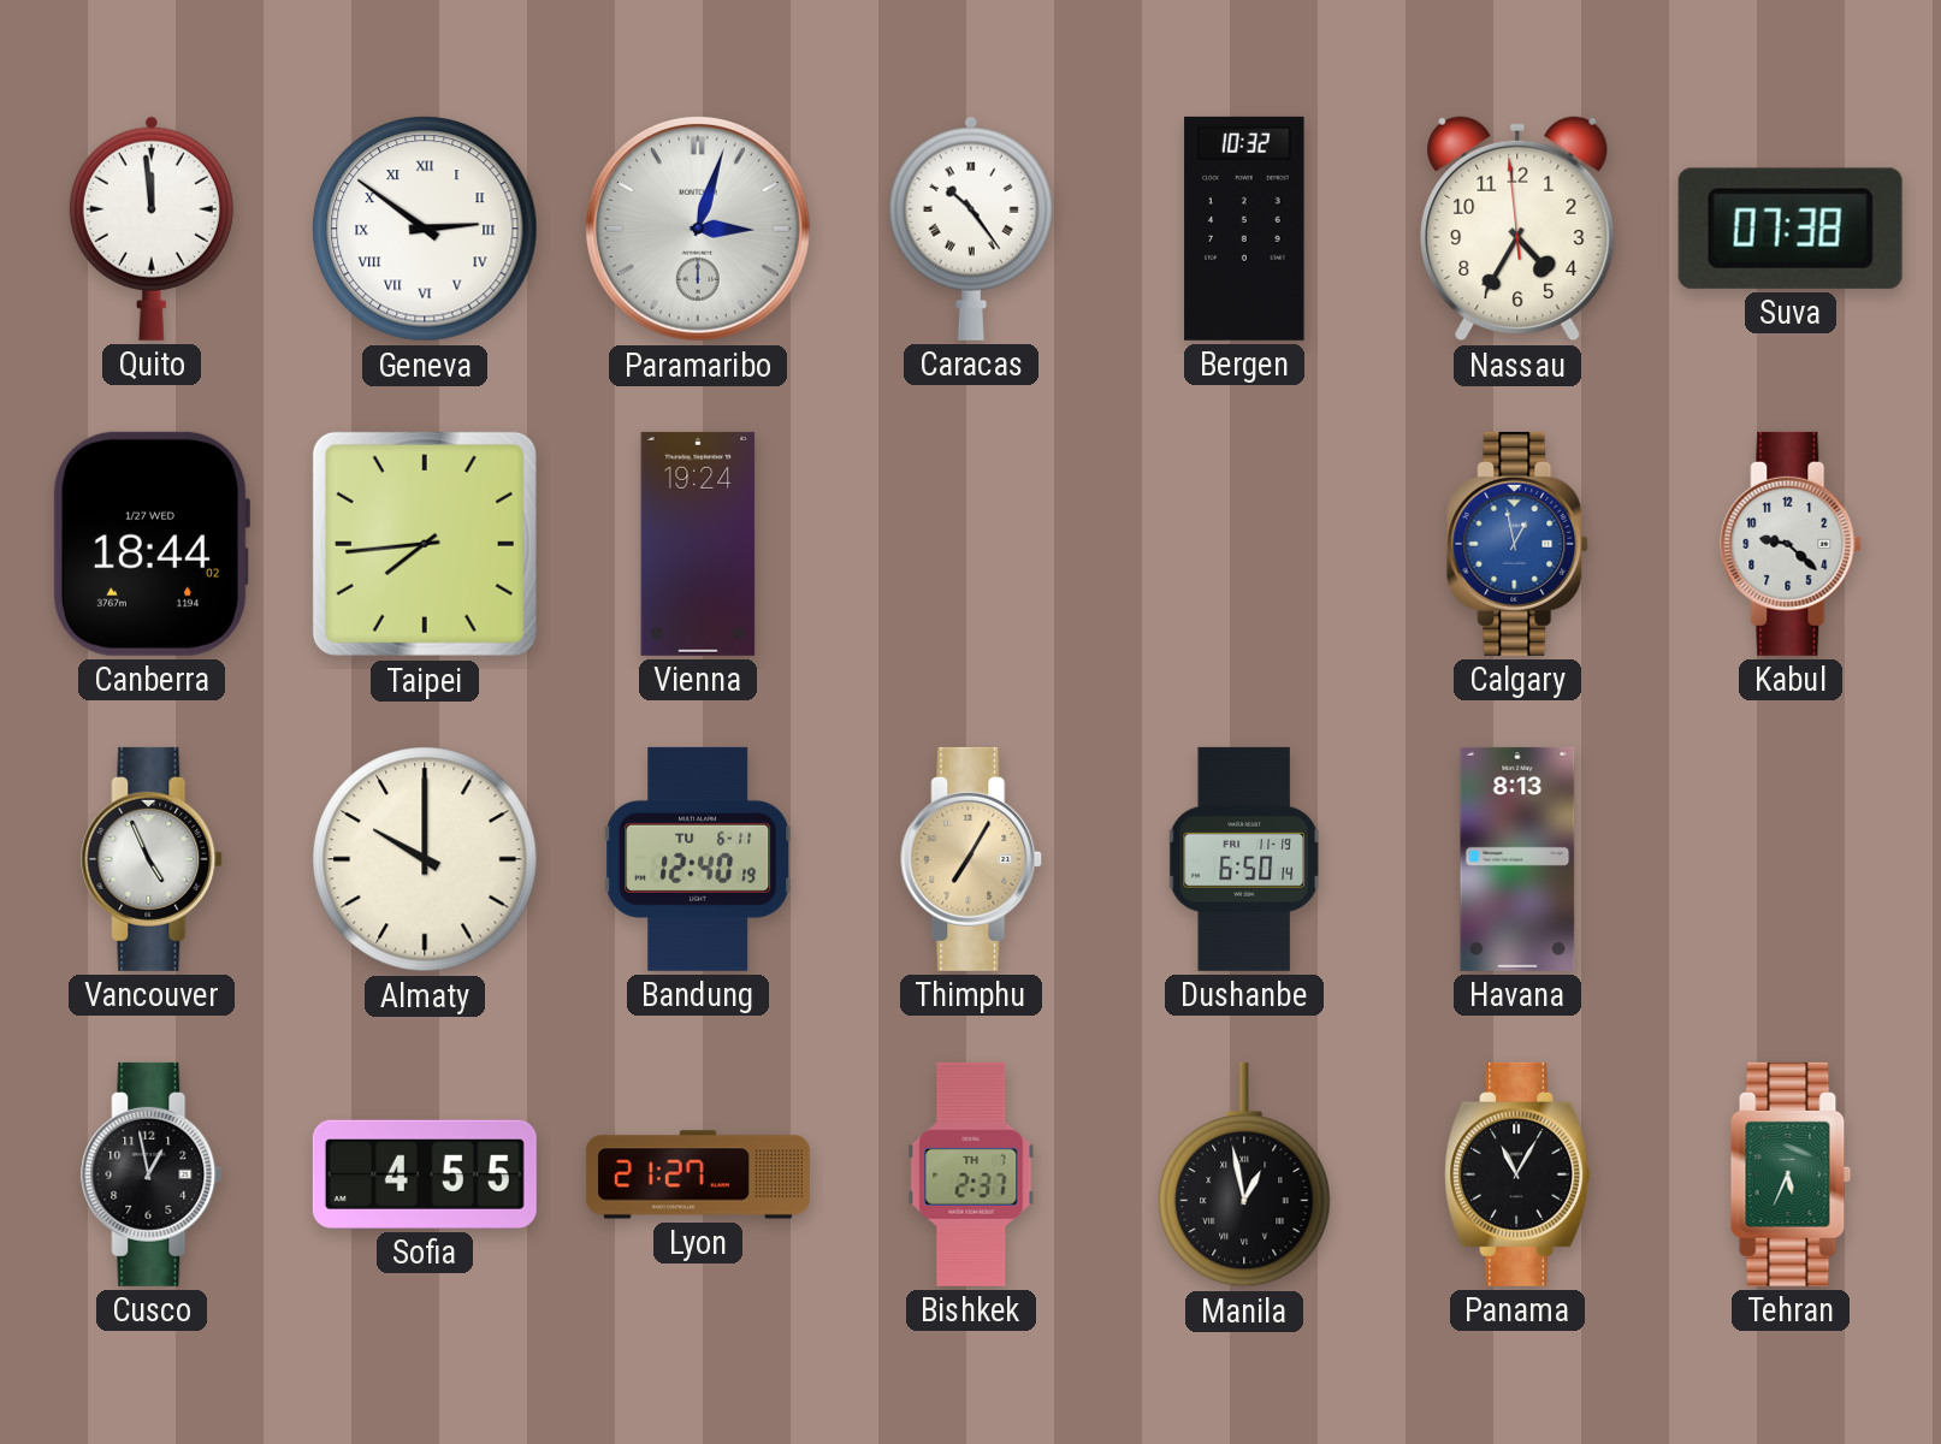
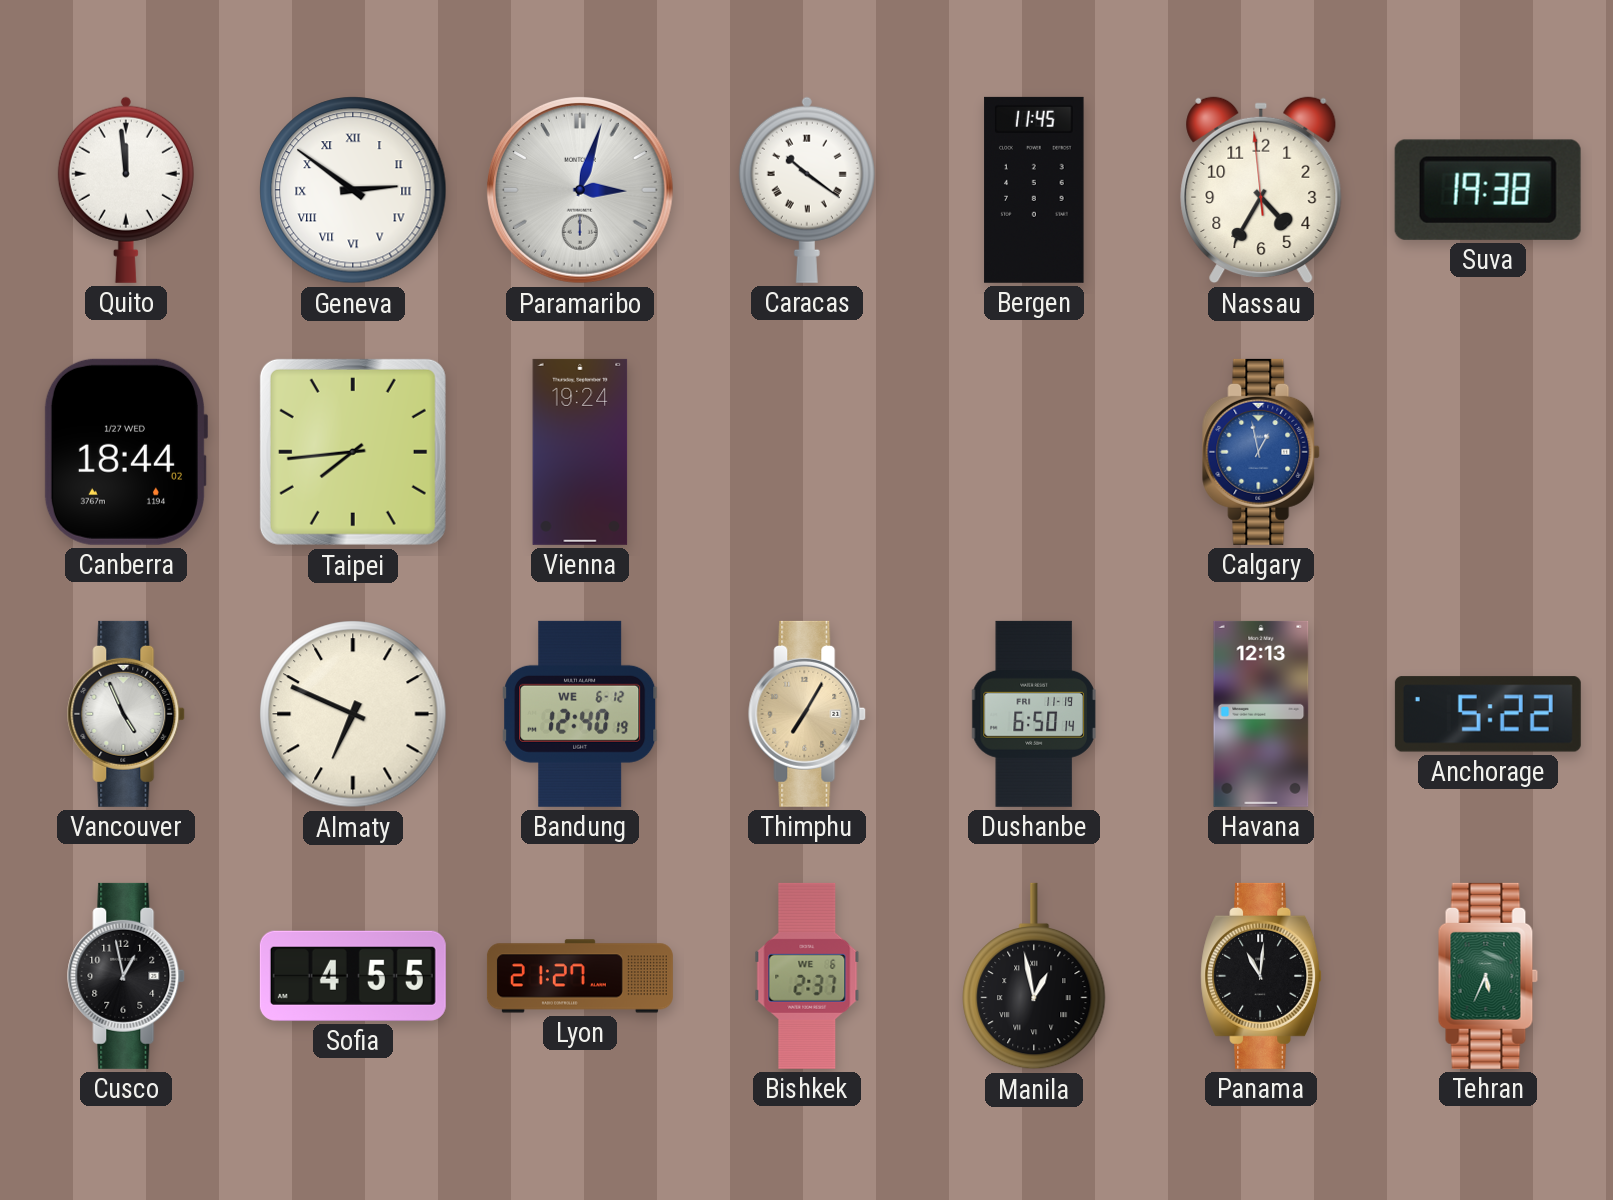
Caracas: 10:24 -> 10:21
Bergen: 10:32 -> 11:45
Suva: 07:38 -> 19:38
Kabul: 9:22 -> none
Almaty: 10:00 -> 6:49
Bandung date: TU 6-11 -> WE 6-12
Havana: 8:13 -> 12:13
Anchorage: none -> 5:22
Bishkek date: TH 7 -> WE 6
Panama: 11:05 -> 11:01
